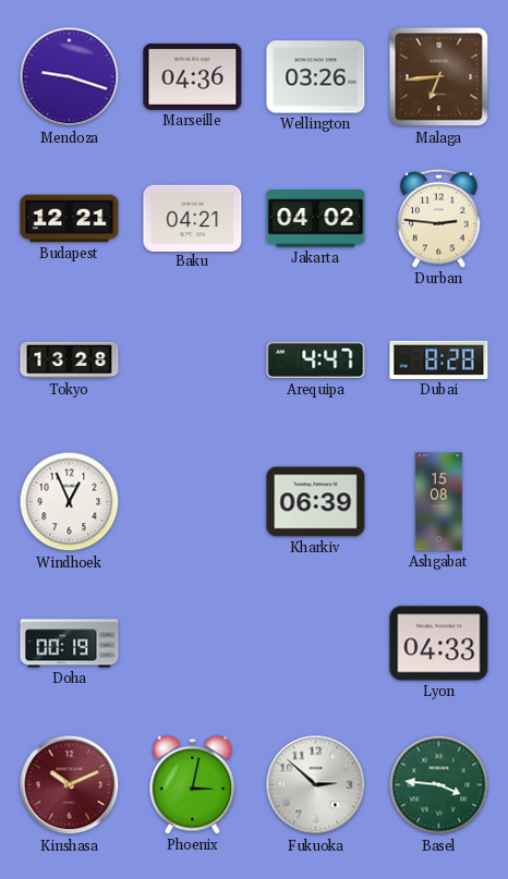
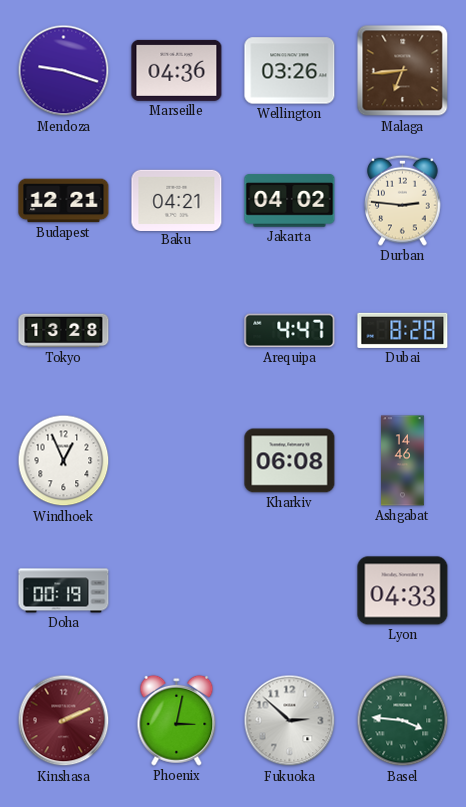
Kharkiv: 06:39 -> 06:08
Ashgabat: 15:08 -> 14:46
Kinshasa: 10:11 -> 2:11
